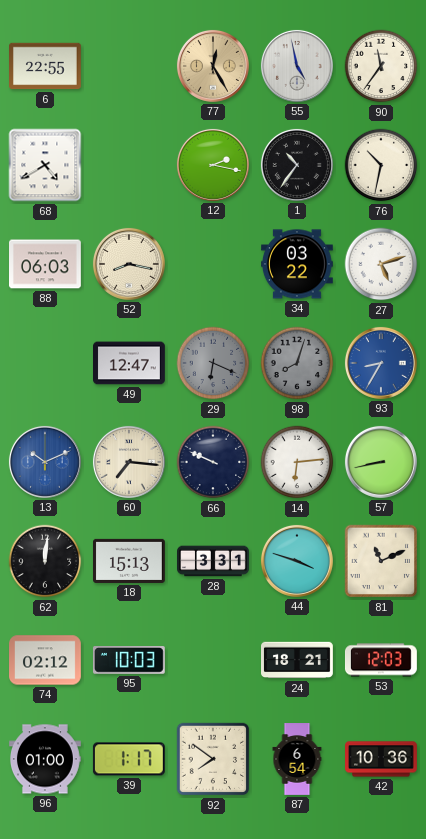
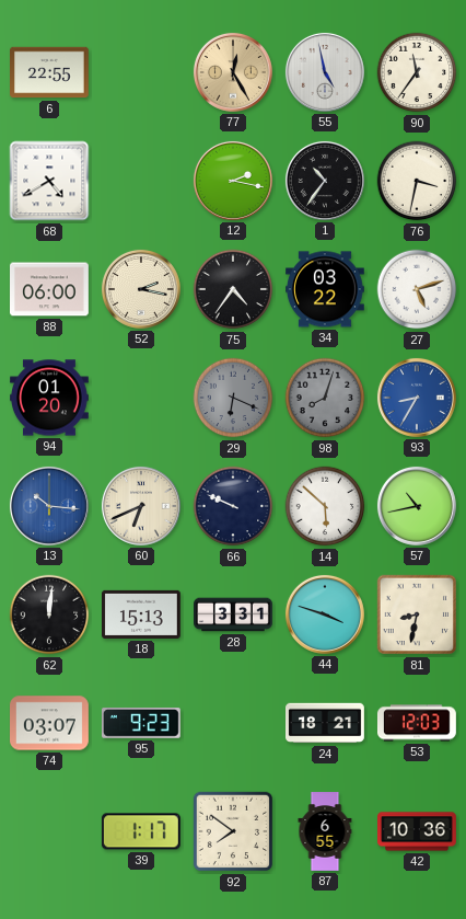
76: 10:32 -> 3:32
88: 06:03 -> 06:00
52: 8:17 -> 2:17
75: none -> 4:36
94: none -> 01:20
49: 12:47 -> none
13: 10:11 -> 10:16
60: 7:16 -> 6:41
14: 6:14 -> 5:52
57: 8:43 -> 10:43
81: 11:11 -> 8:32
74: 02:12 -> 03:07
95: 10:03 -> 9:23
96: 01:00 -> none
87: 6:54 -> 6:55
